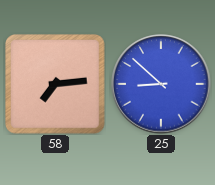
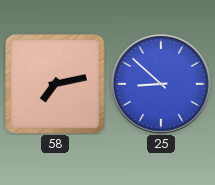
58: 7:14 -> 7:13
